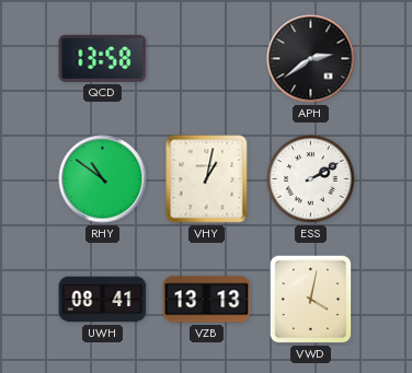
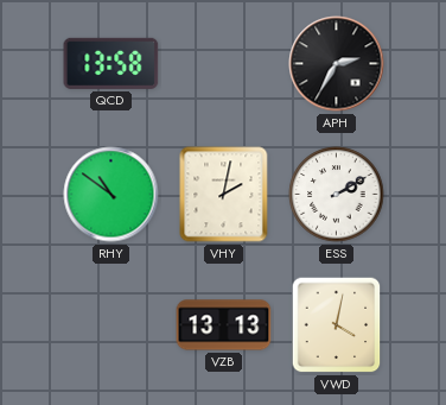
APH: 2:39 -> 2:35
VHY: 1:02 -> 2:02
UWH: 08:41 -> none
